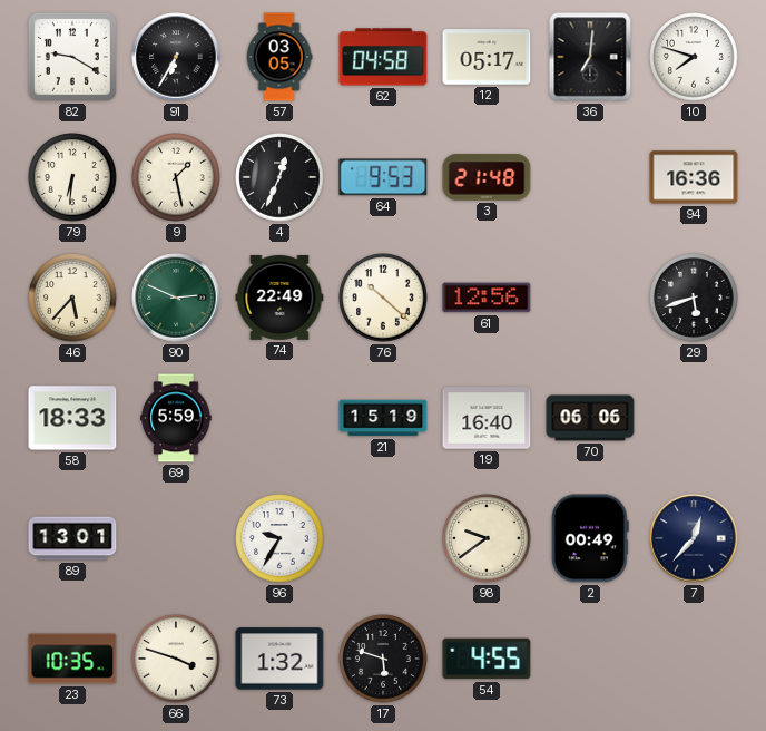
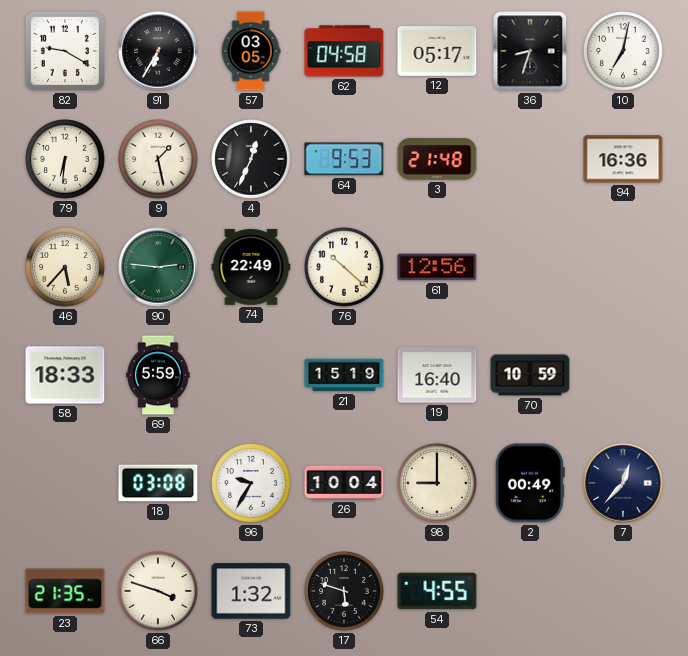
36: 7:01 -> 8:33
10: 7:48 -> 7:02
90: 2:49 -> 2:46
29: 5:42 -> none
70: 06:06 -> 10:59
89: 13:01 -> none
18: none -> 03:08
26: none -> 10:04
98: 9:39 -> 9:00
23: 10:35 -> 21:35
